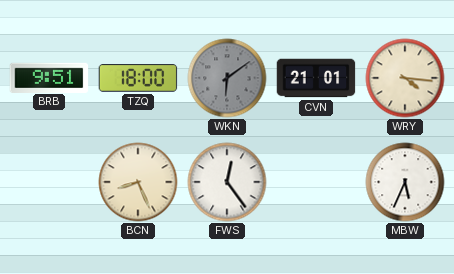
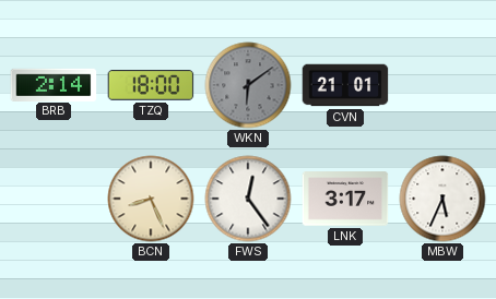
BRB: 9:51 -> 2:14
WRY: 4:16 -> none
LNK: none -> 3:17
